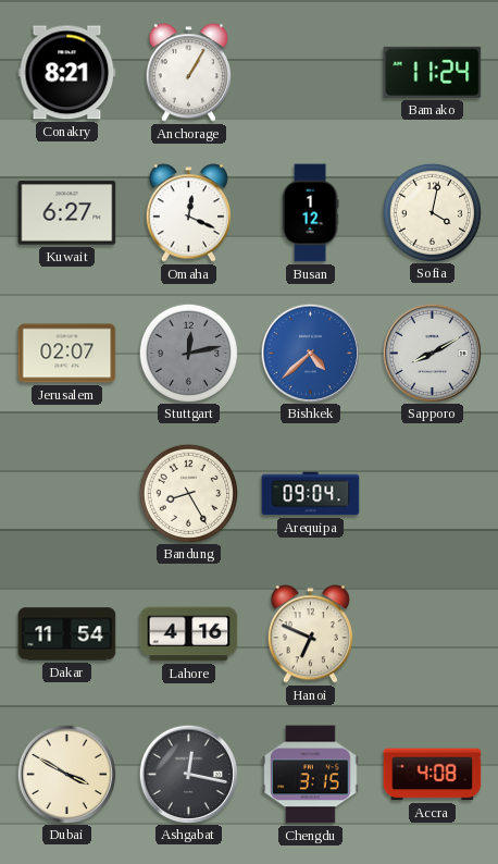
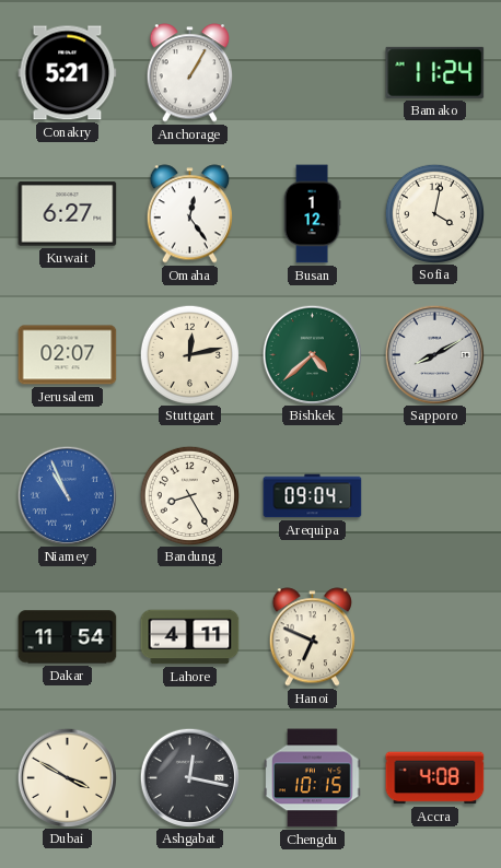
Conakry: 8:21 -> 5:21
Omaha: 12:19 -> 12:24
Stuttgart dial: grey -> cream
Bishkek dial: blue -> green
Niamey: none -> 10:56
Lahore: 4:16 -> 4:11
Chengdu: 3:15 -> 10:15
